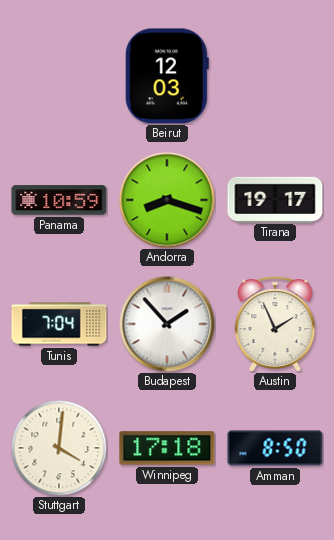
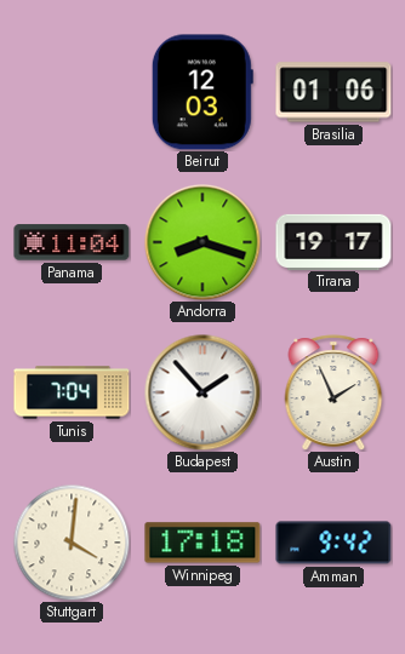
Brasilia: none -> 01:06
Panama: 10:59 -> 11:04
Amman: 8:50 -> 9:42
